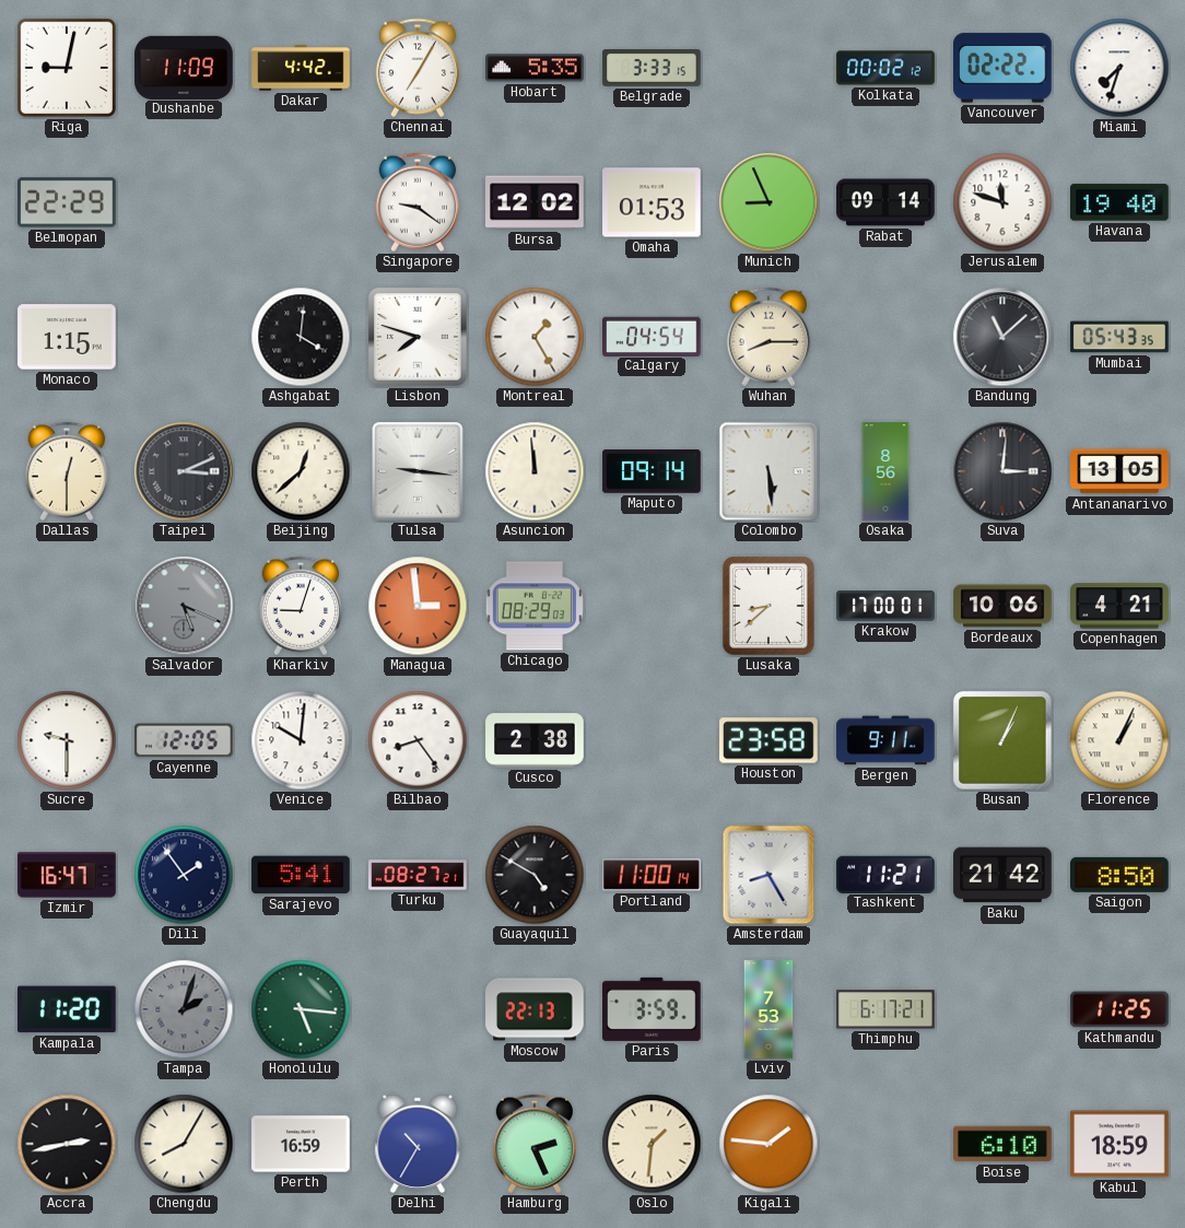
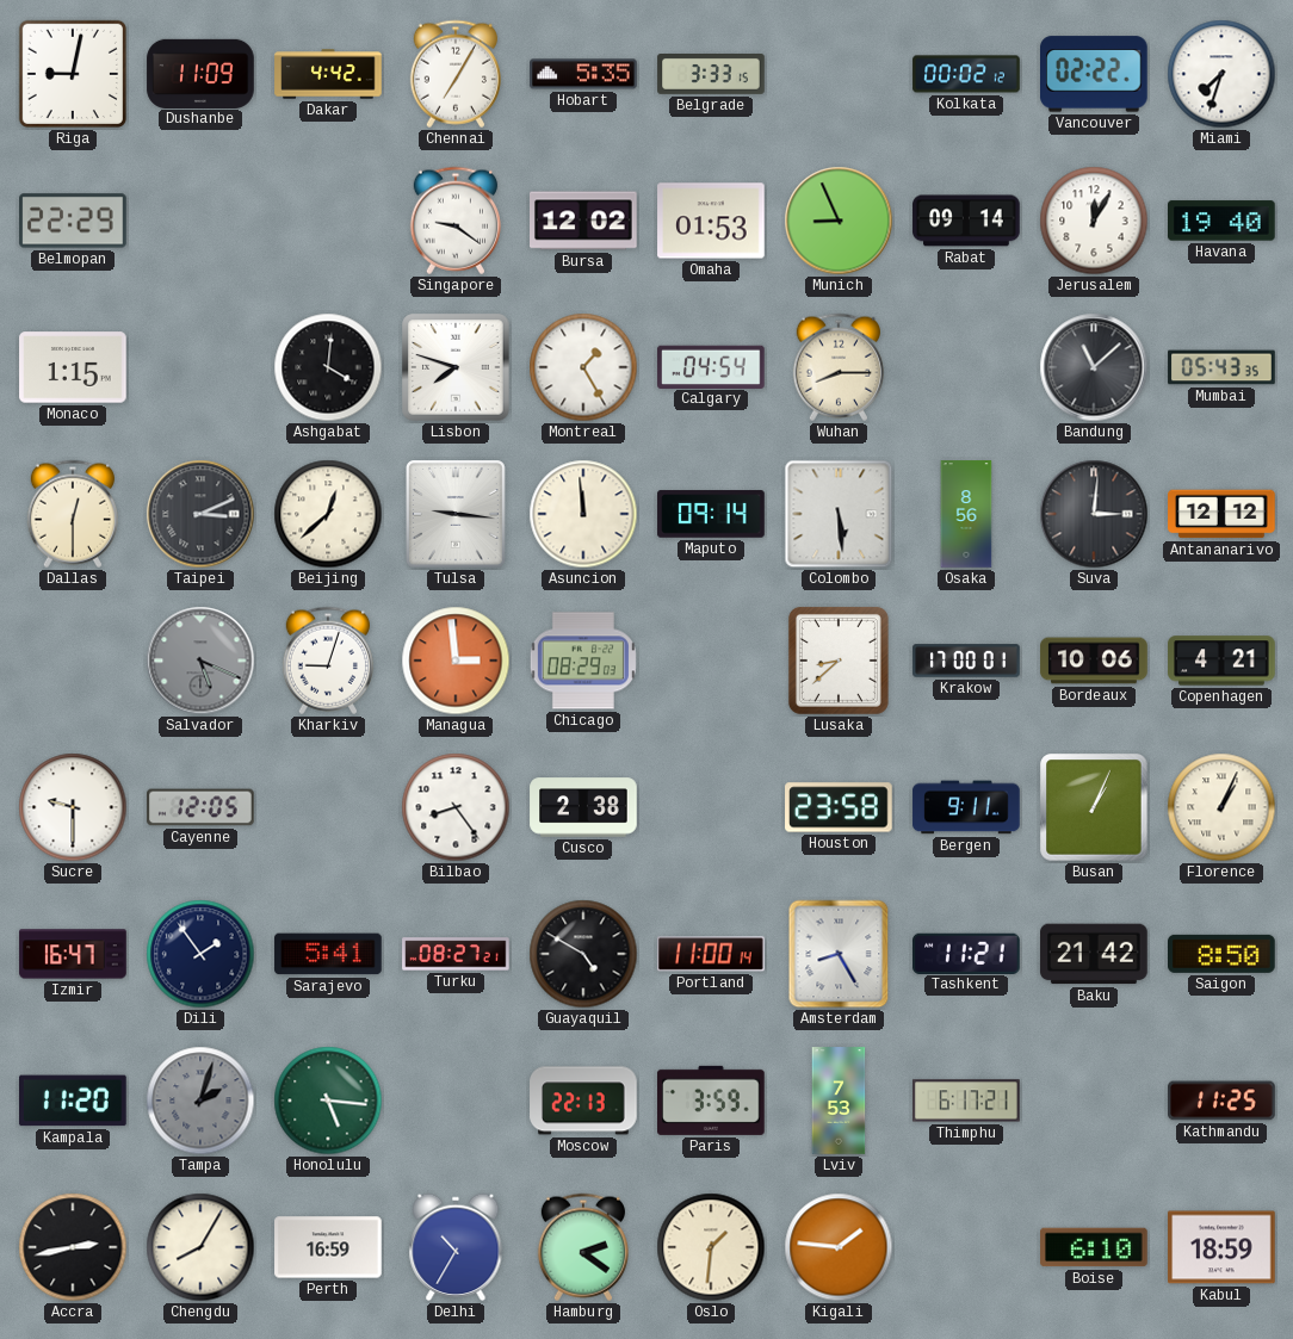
Jerusalem: 11:48 -> 12:05
Antananarivo: 13:05 -> 12:12
Venice: 10:01 -> none
Hamburg: 2:26 -> 2:21
